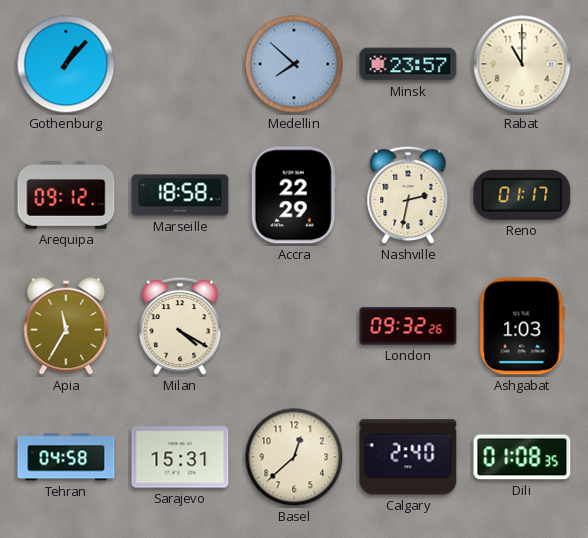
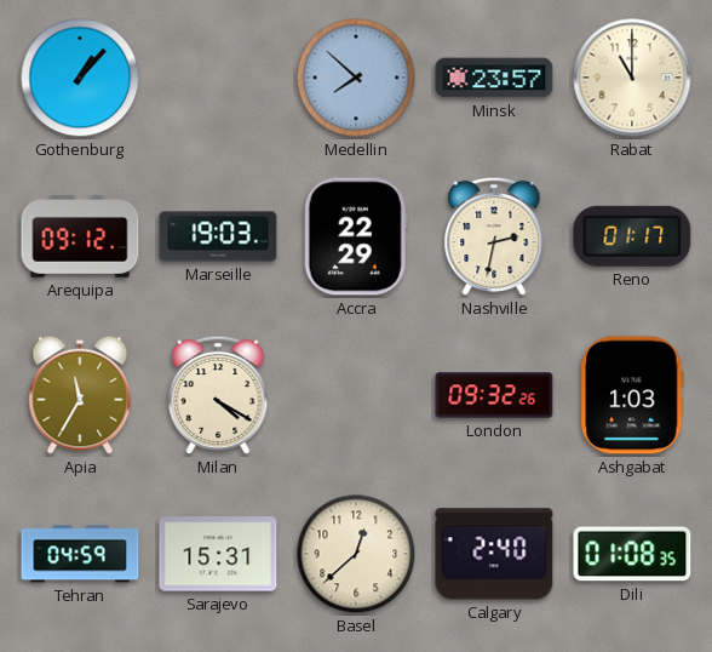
Marseille: 18:58 -> 19:03
Tehran: 04:58 -> 04:59
